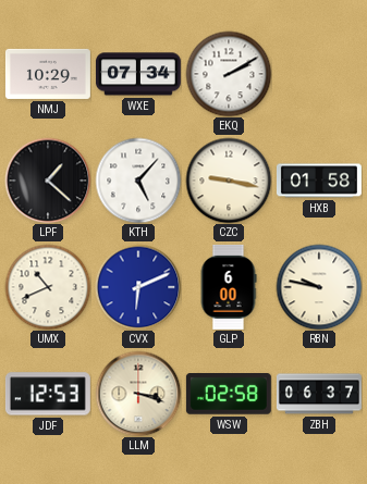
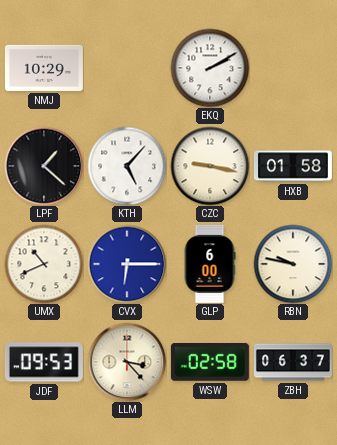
WXE: 07:34 -> none
CVX: 6:11 -> 6:15
JDF: 12:53 -> 09:53
LLM: 3:18 -> 3:23
